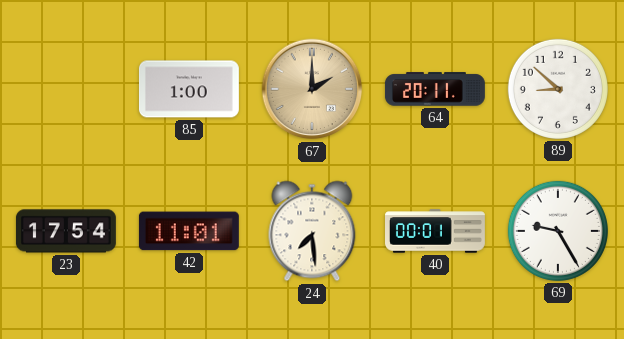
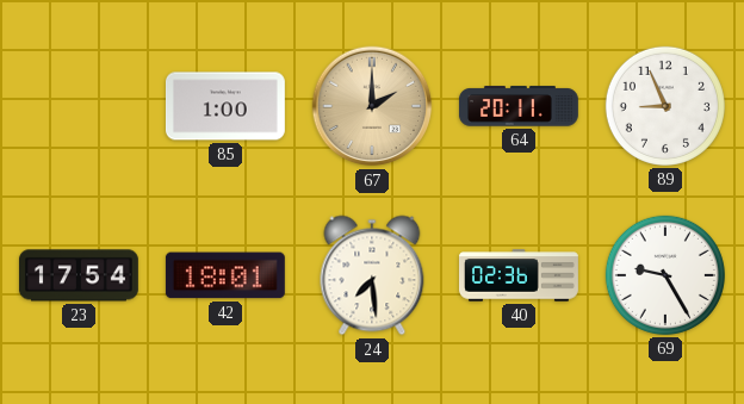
89: 8:52 -> 8:56
42: 11:01 -> 18:01
40: 00:01 -> 02:36
